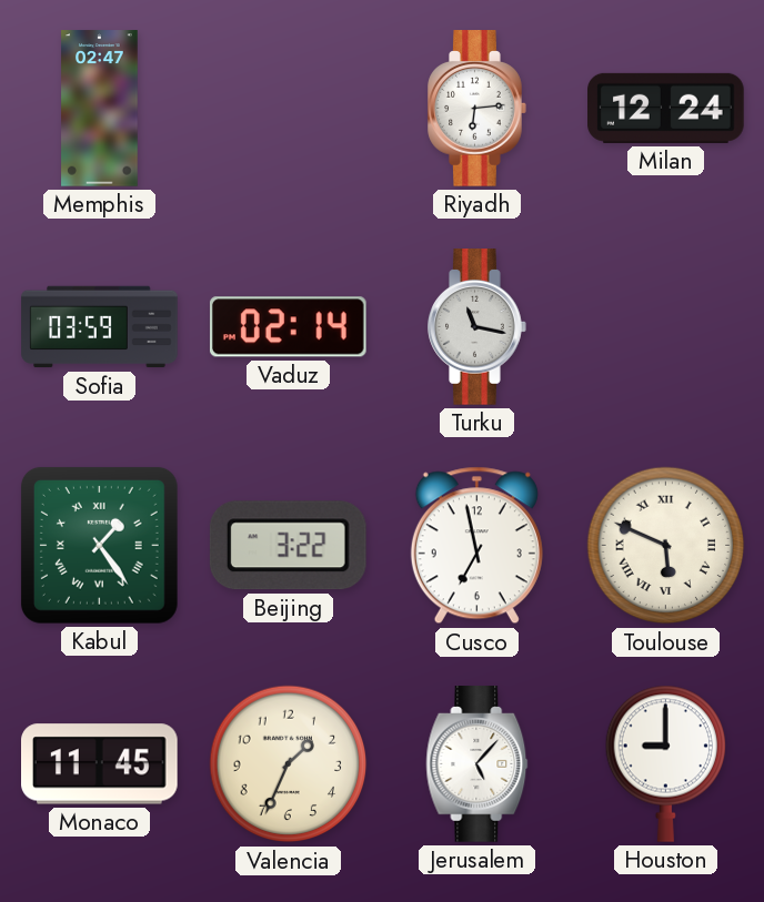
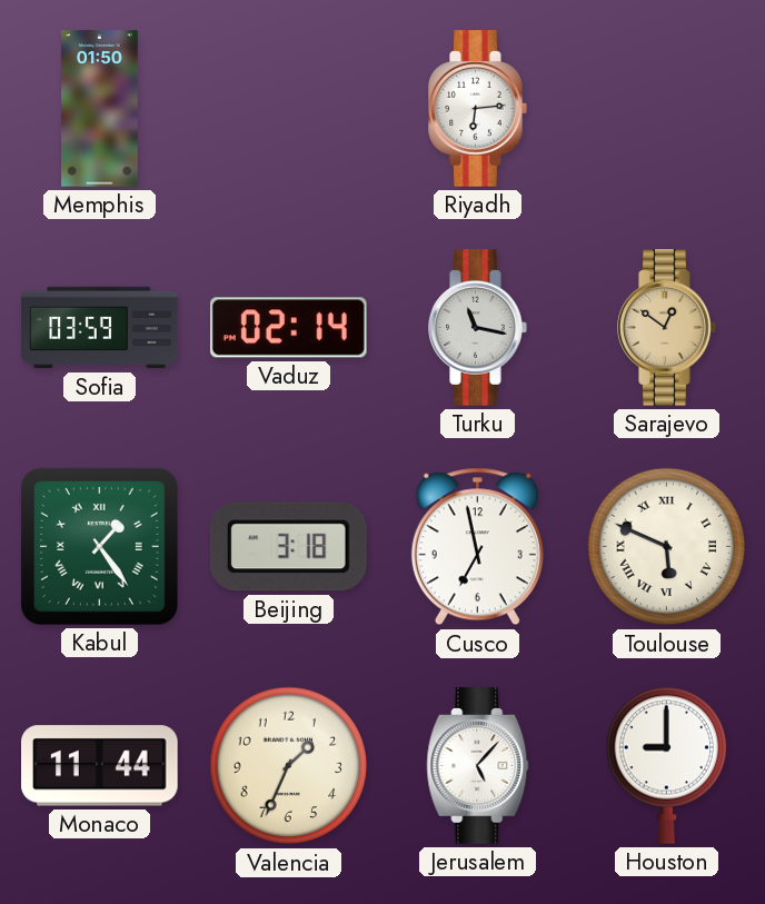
Memphis: 02:47 -> 01:50
Milan: 12:24 -> none
Sarajevo: none -> 12:51
Beijing: 3:22 -> 3:18
Monaco: 11:45 -> 11:44
